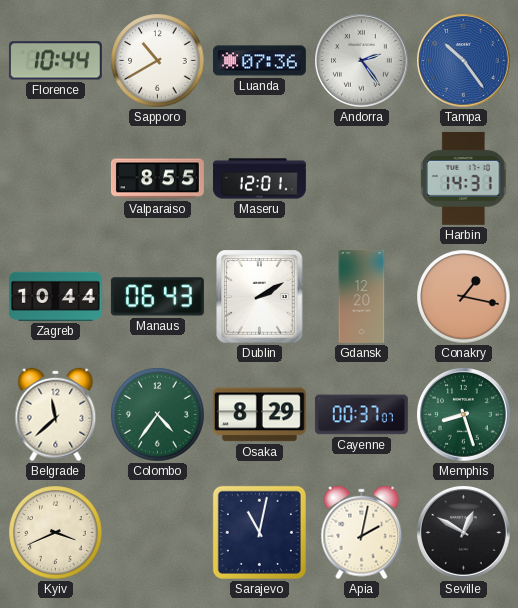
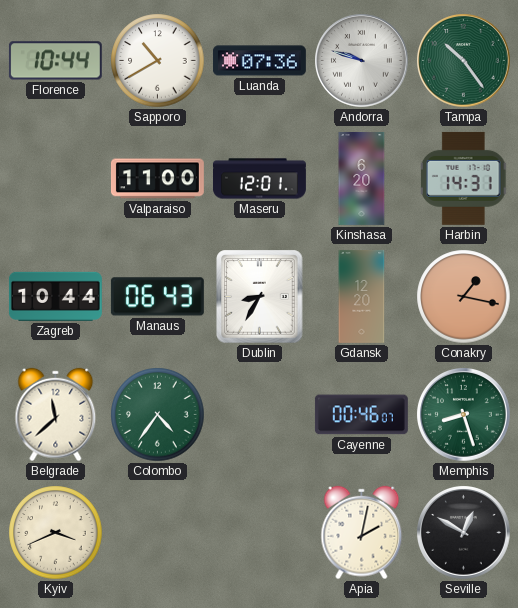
Andorra: 2:24 -> 9:48
Tampa dial: blue -> green
Valparaiso: 8:55 -> 11:00
Kinshasa: none -> 6:20
Dublin: 2:10 -> 8:35
Osaka: 8:29 -> none
Cayenne: 00:37 -> 00:46
Sarajevo: 11:02 -> none
